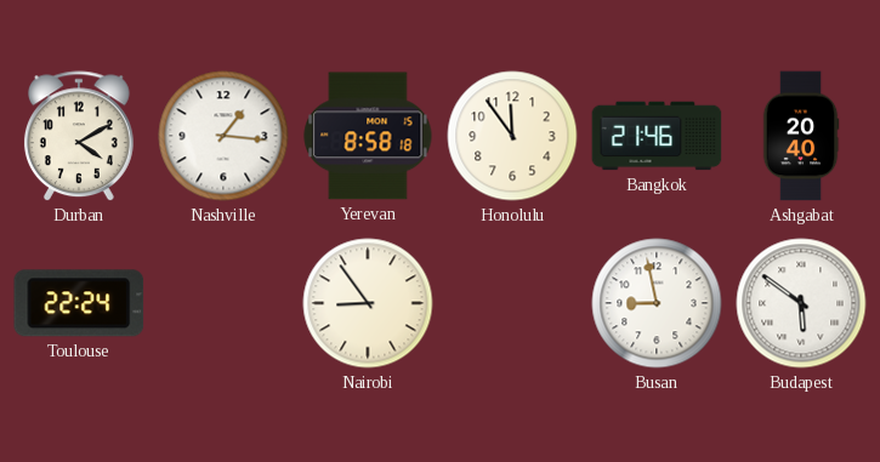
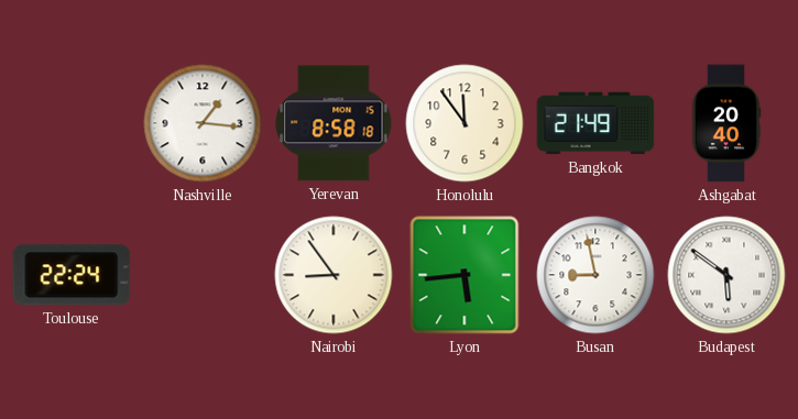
Durban: 4:10 -> none
Bangkok: 21:46 -> 21:49
Lyon: none -> 5:44
